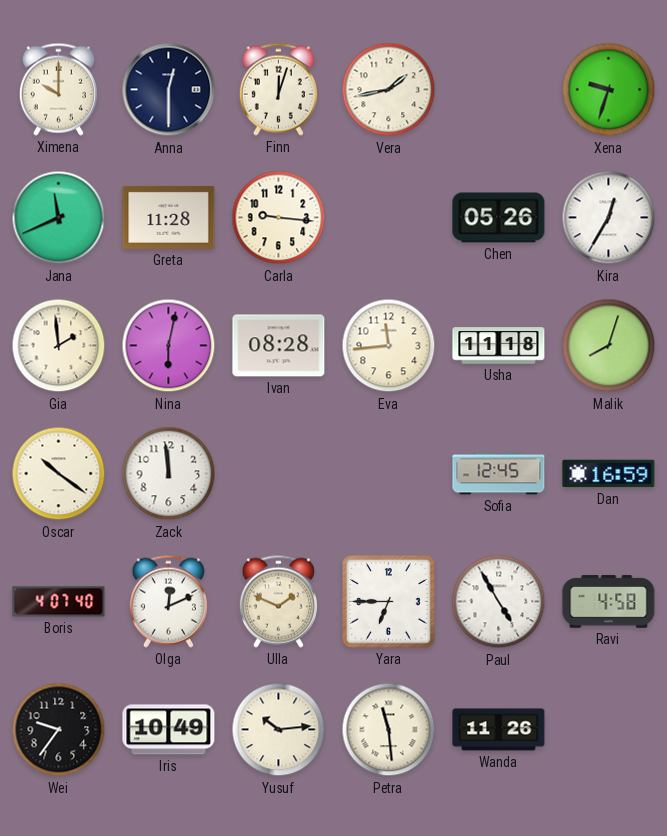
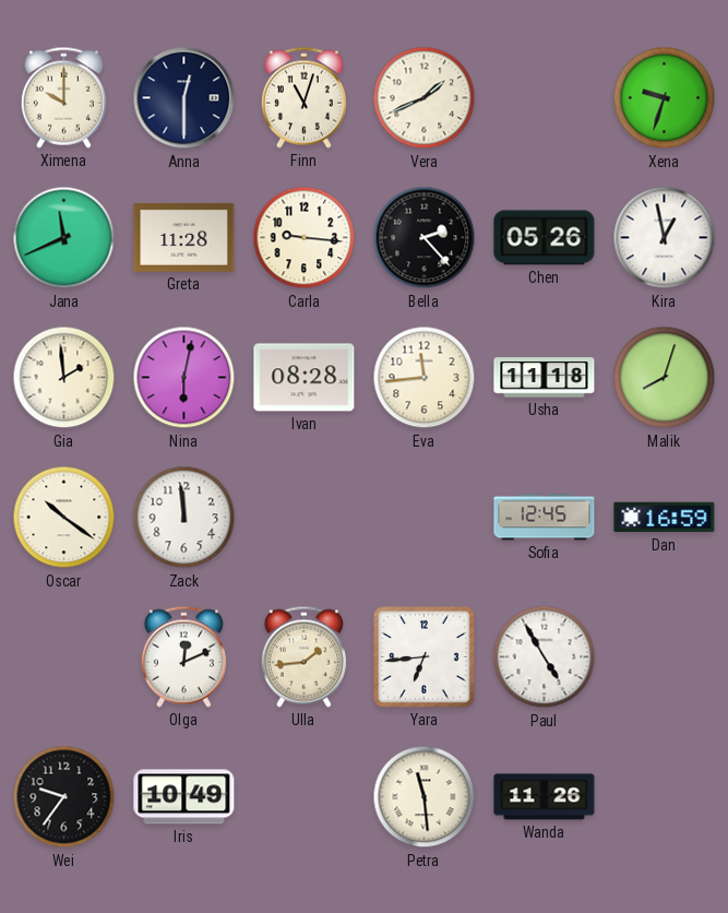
Finn: 12:03 -> 11:03
Vera: 1:43 -> 1:41
Bella: none -> 2:23
Kira: 12:35 -> 12:58
Boris: 4:07 -> none
Ulla: 1:49 -> 1:44
Yara: 6:45 -> 6:44
Ravi: 4:58 -> none
Yusuf: 10:14 -> none
